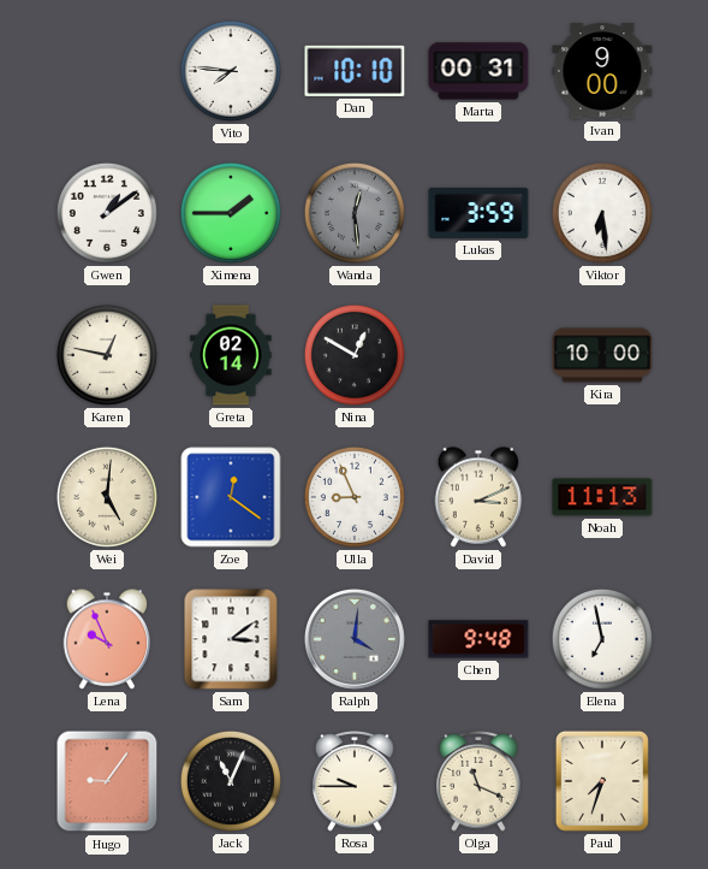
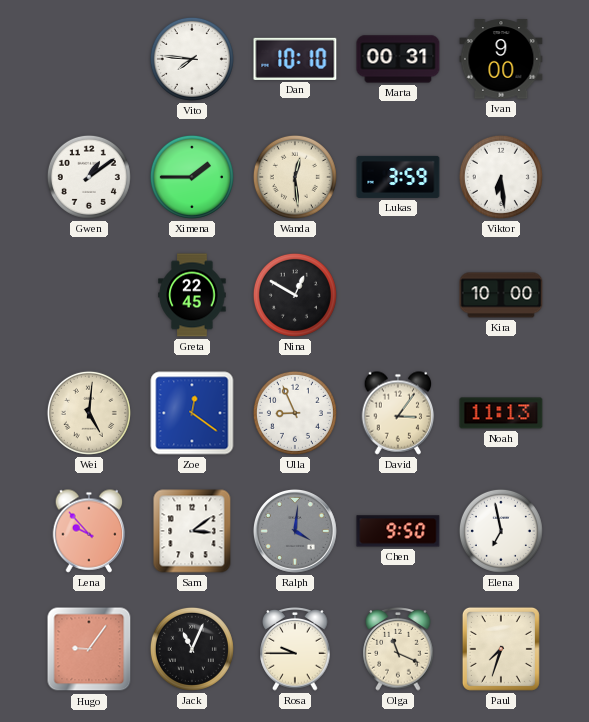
Wanda dial: grey -> cream
Karen: 12:47 -> none
Greta: 02:14 -> 22:45
David: 3:11 -> 3:06
Lena: 9:56 -> 9:53
Chen: 9:48 -> 9:50
